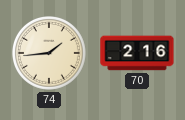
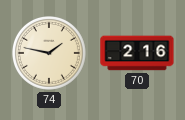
74: 1:44 -> 1:47
